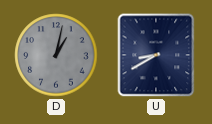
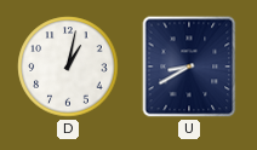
D dial: grey -> white
